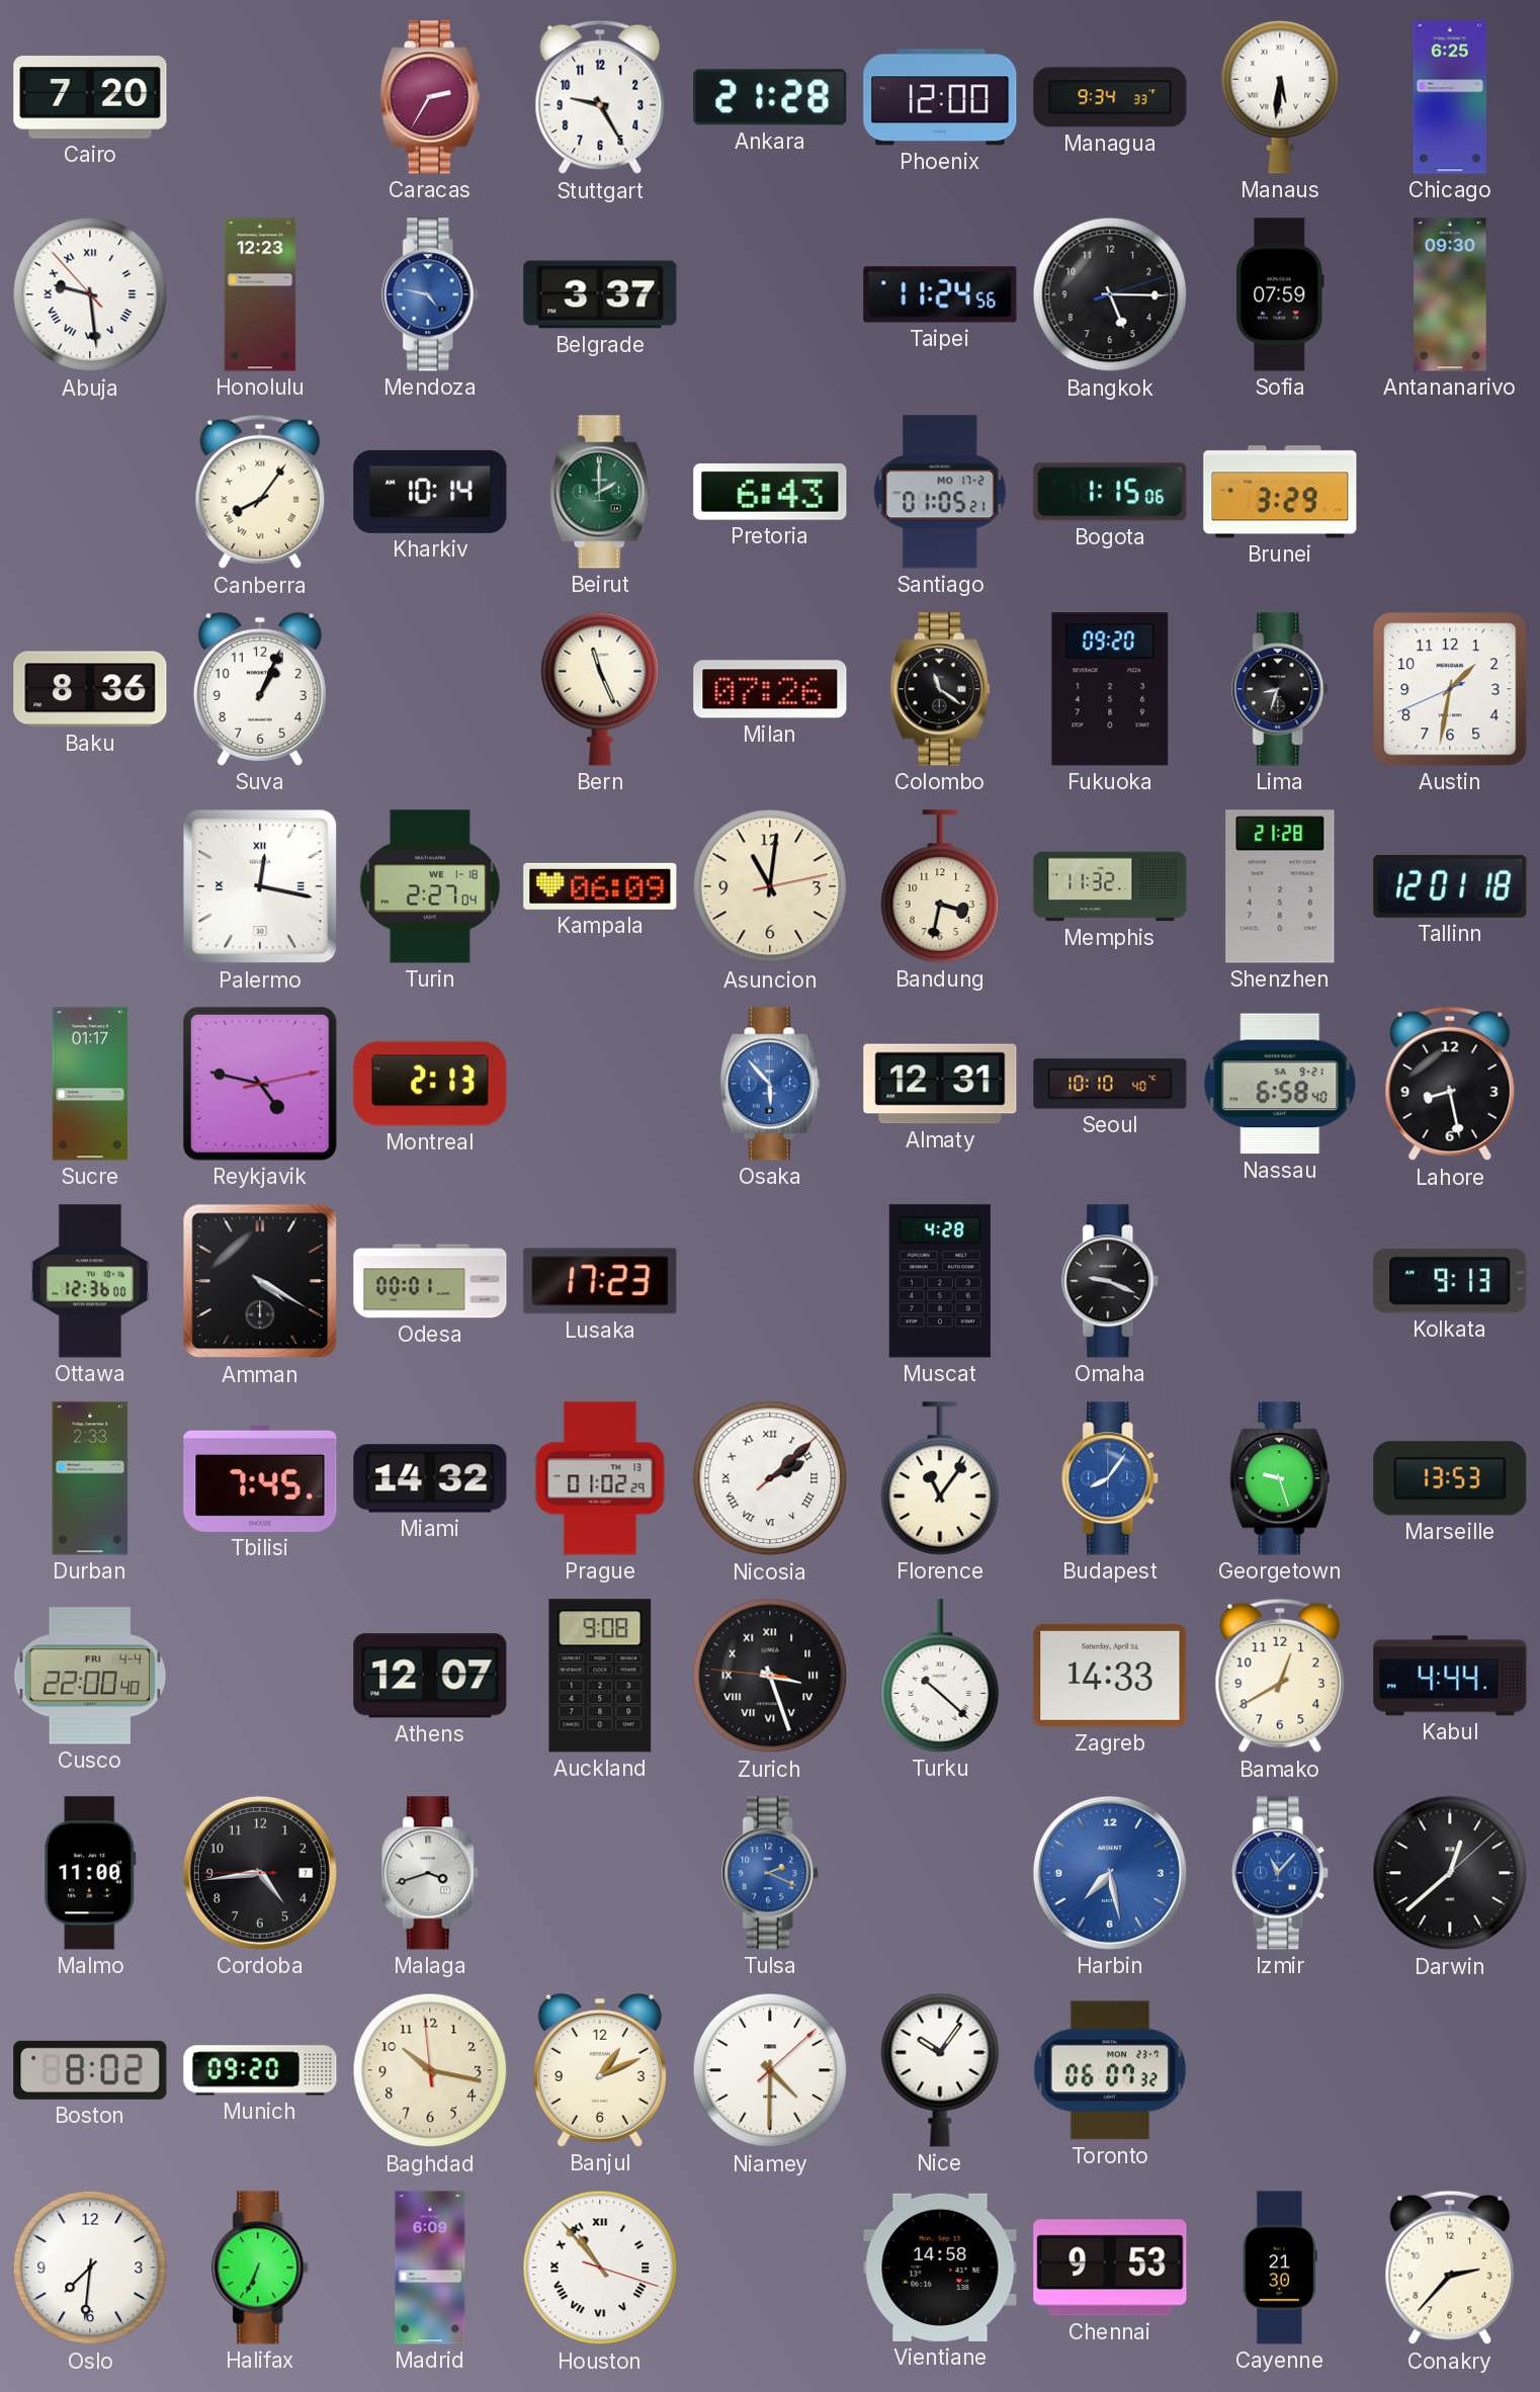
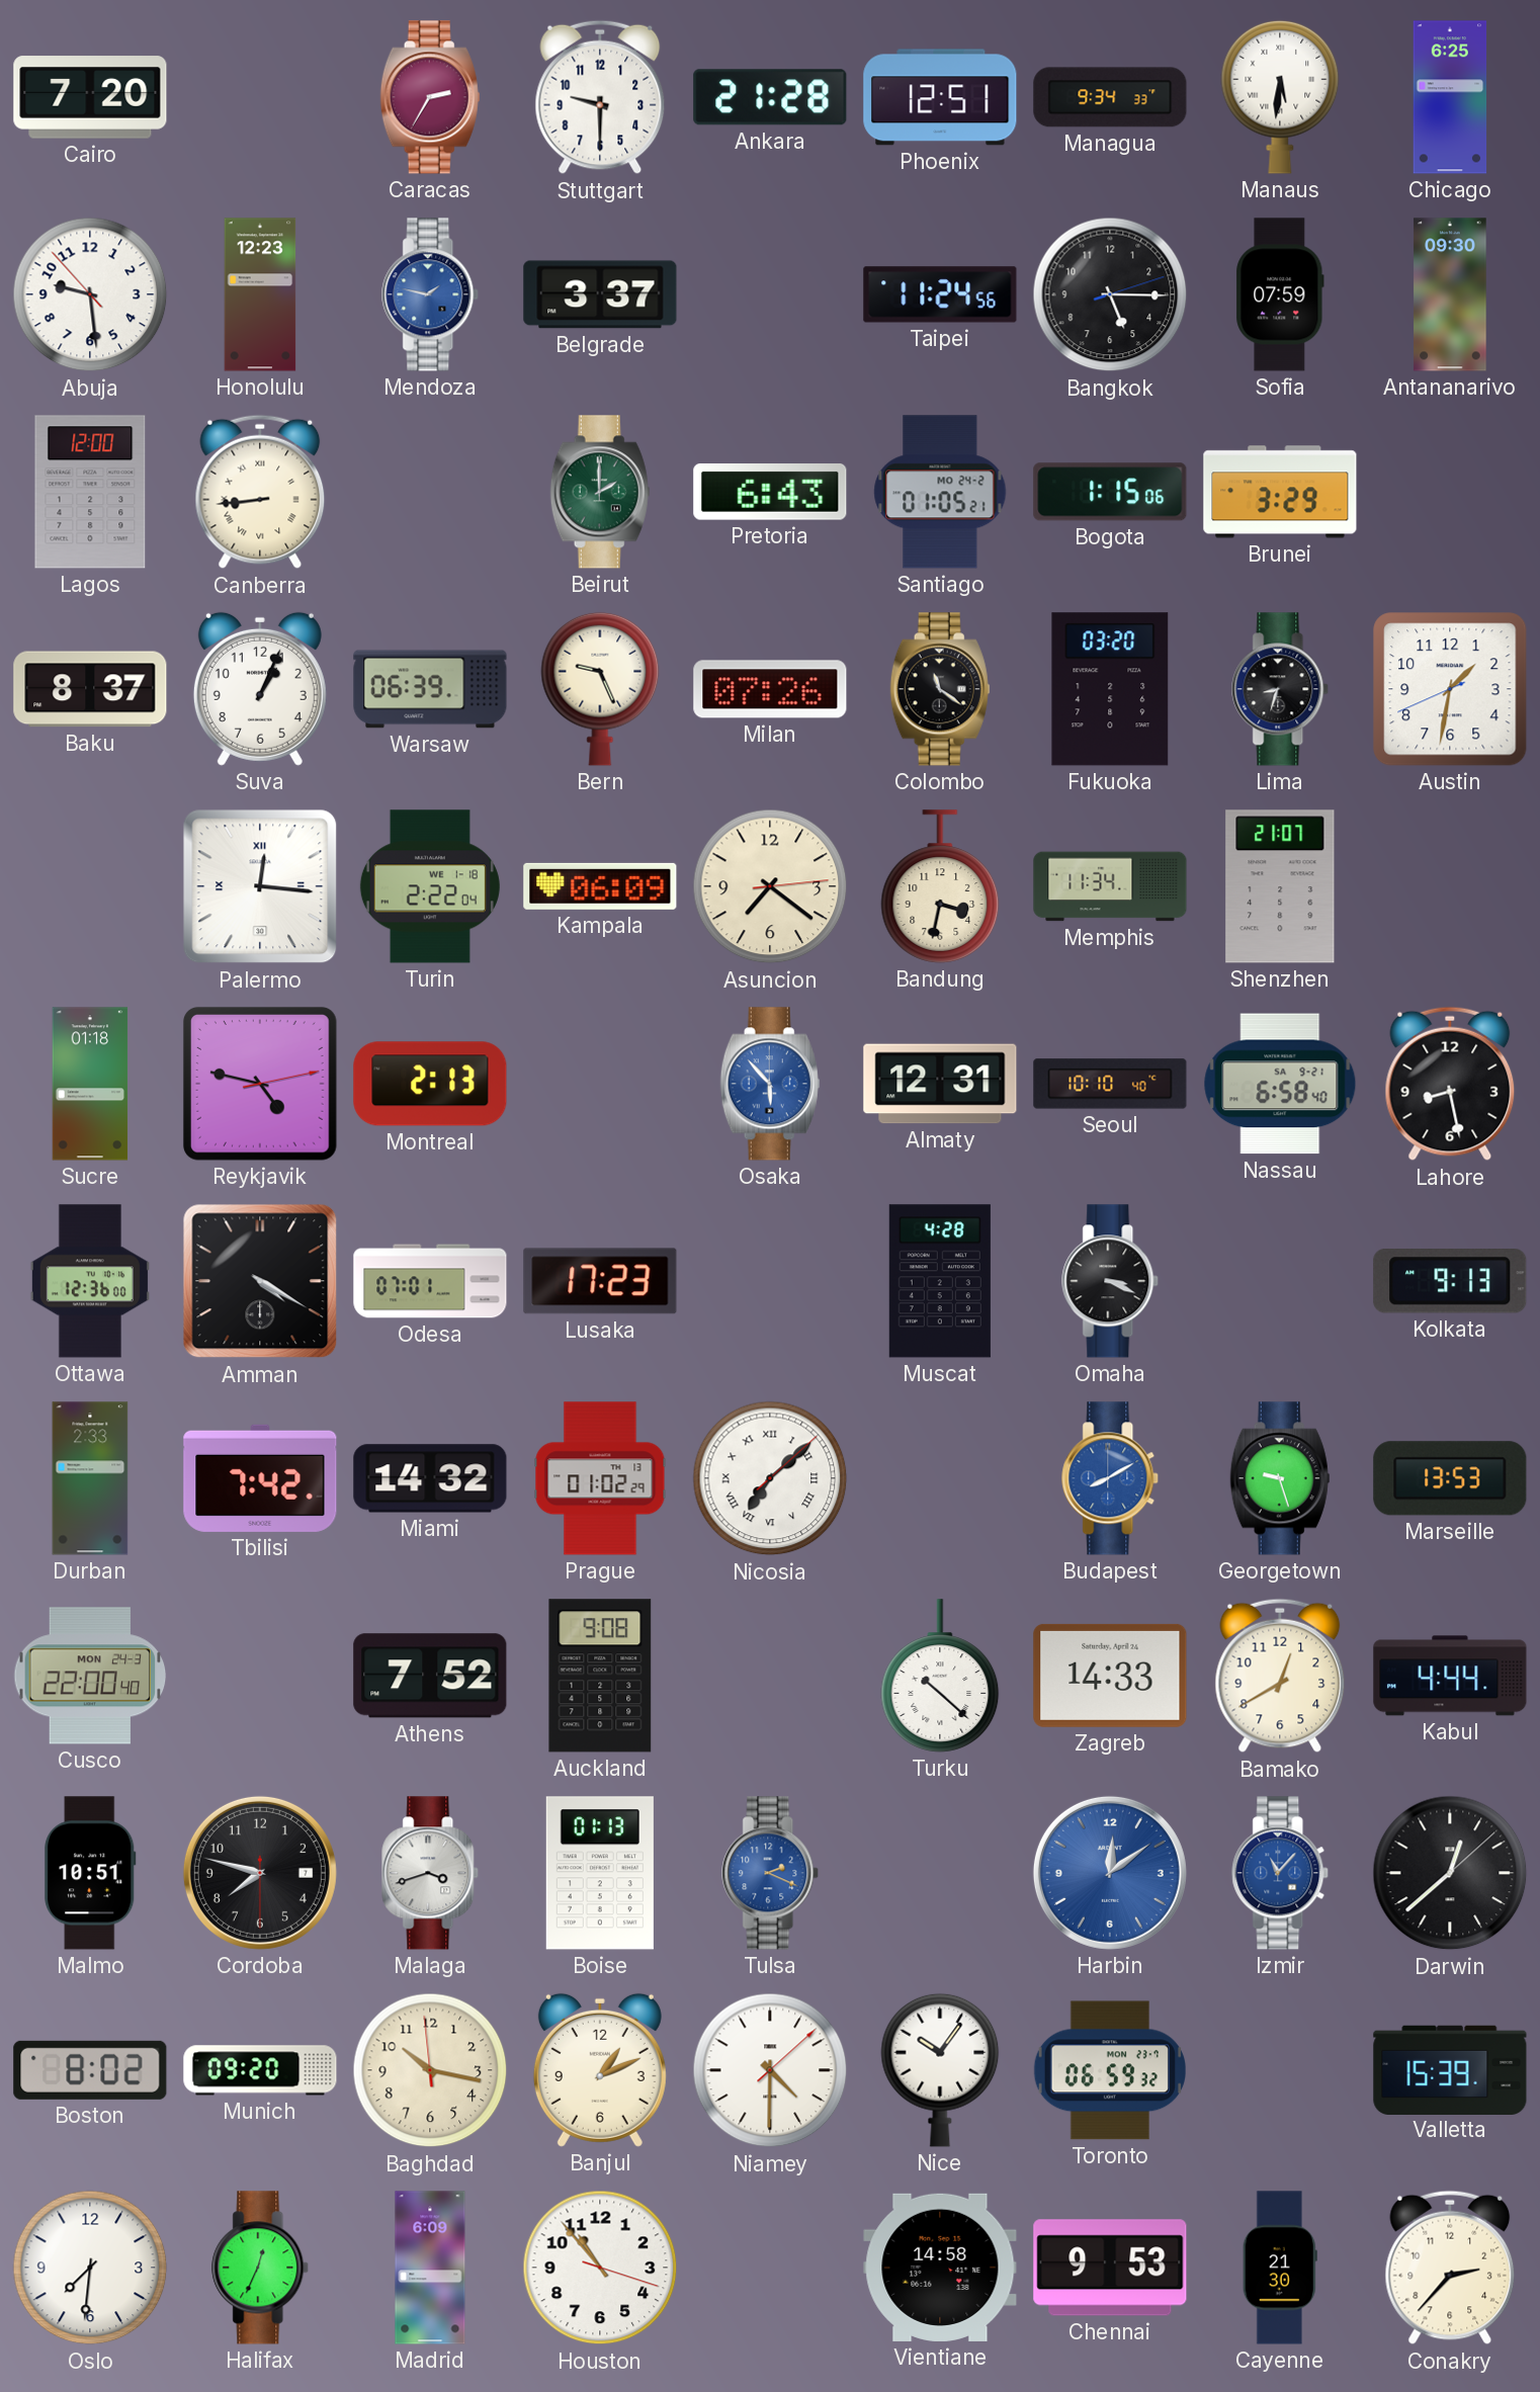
Stuttgart: 9:25 -> 9:30
Phoenix: 12:00 -> 12:51
Abuja numerals: Roman -> Arabic
Mendoza: 4:47 -> 1:47
Lagos: none -> 12:00
Canberra: 8:06 -> 8:44
Kharkiv: 10:14 -> none
Santiago date: MO 17-2 -> MO 24-2
Baku: 8:36 -> 8:37
Warsaw: none -> 06:39
Bern: 11:26 -> 9:26
Fukuoka: 09:20 -> 03:20
Palermo: 12:17 -> 12:16
Turin: 2:27 -> 2:22
Asuncion: 11:01 -> 7:21
Memphis: 11:32 -> 11:34
Shenzhen: 21:28 -> 21:07
Tallinn: 12:01 -> none
Sucre: 01:17 -> 01:18
Odesa: 00:01 -> 07:01
Omaha: 9:19 -> 3:19
Tbilisi: 7:45 -> 7:42
Nicosia: 2:08 -> 7:08
Florence: 11:06 -> none
Budapest: 8:06 -> 8:10
Cusco date: FRI 4-4 -> MON 24-3
Athens: 12:07 -> 7:52
Zurich: 3:26 -> none
Malmo: 11:00 -> 10:51
Cordoba: 4:43 -> 7:47
Boise: none -> 01:13
Harbin: 7:28 -> 12:09
Toronto: 06:07 -> 06:59
Valletta: none -> 15:39
Halifax: 6:34 -> 12:34
Houston numerals: Roman -> Arabic
